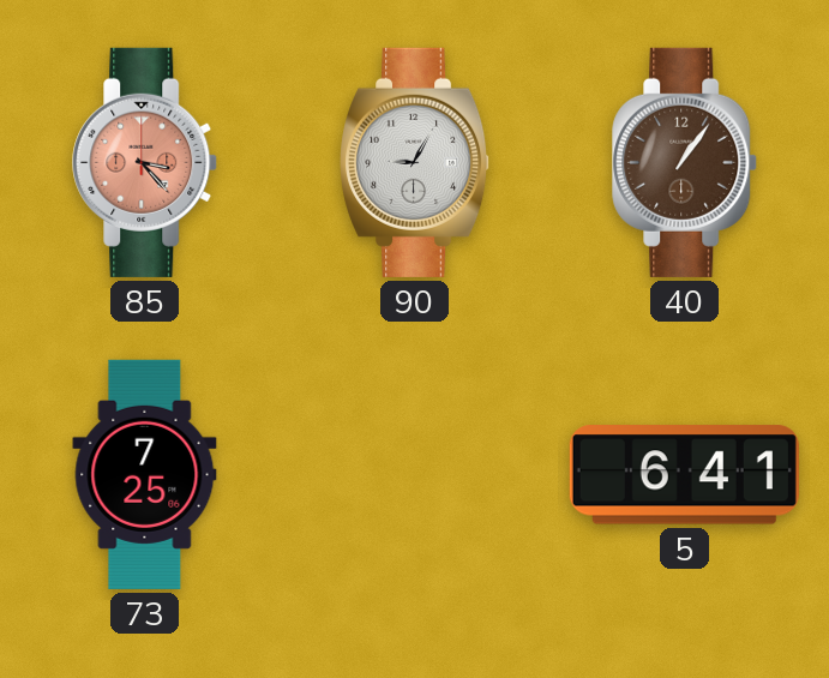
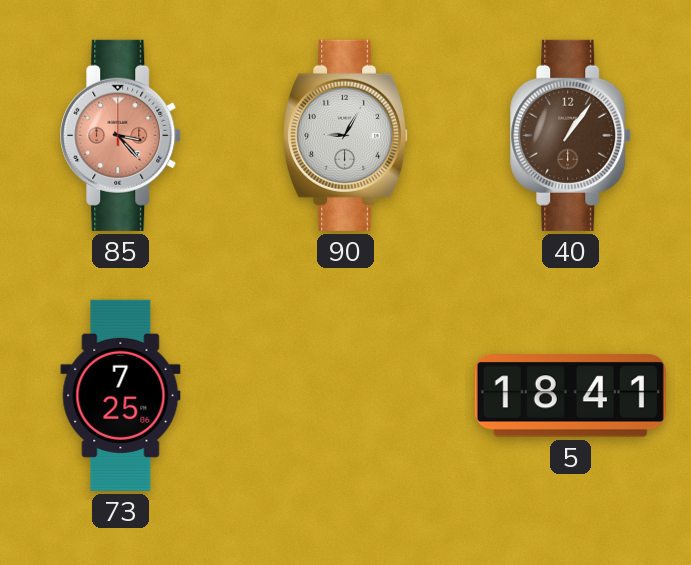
5: 6:41 -> 18:41
